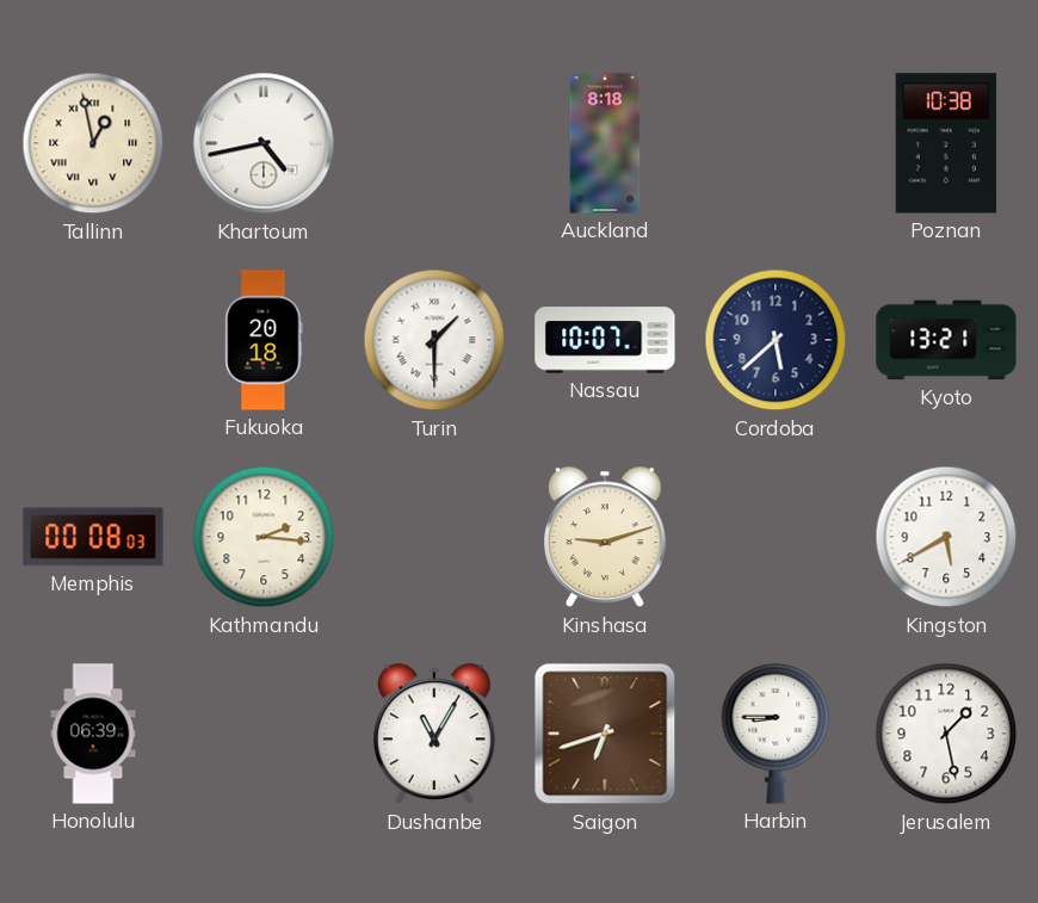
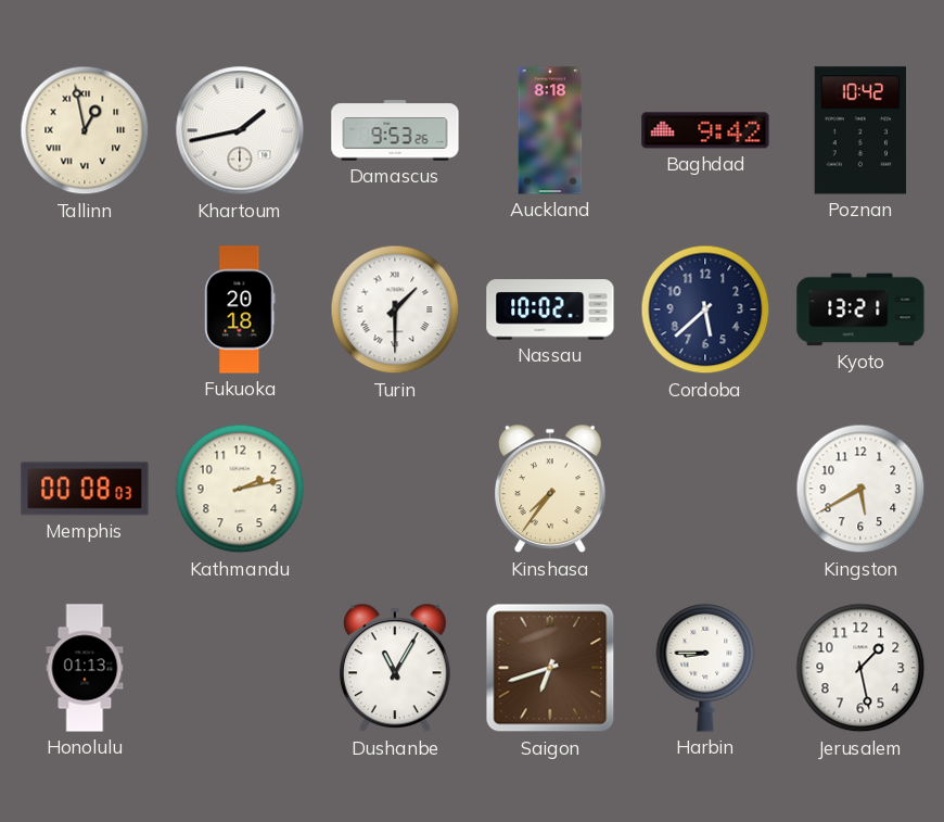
Khartoum: 4:43 -> 1:43
Damascus: none -> 9:53
Baghdad: none -> 9:42
Poznan: 10:38 -> 10:42
Nassau: 10:07 -> 10:02
Kathmandu: 2:16 -> 2:13
Kinshasa: 9:12 -> 7:36
Honolulu: 06:39 -> 01:13
